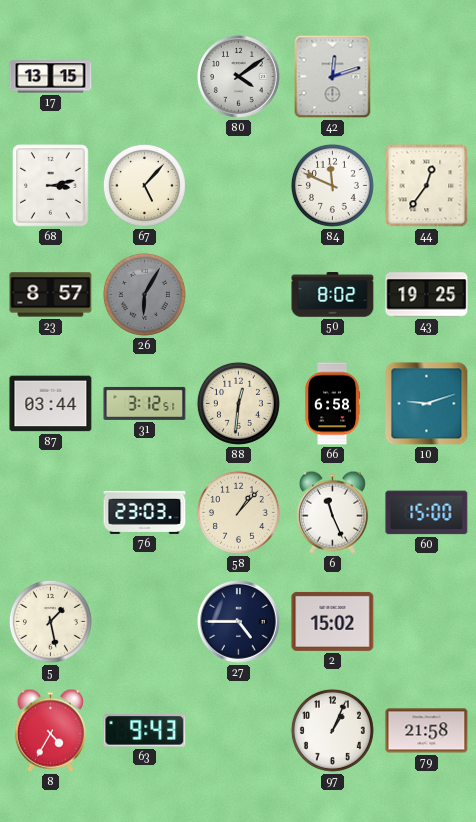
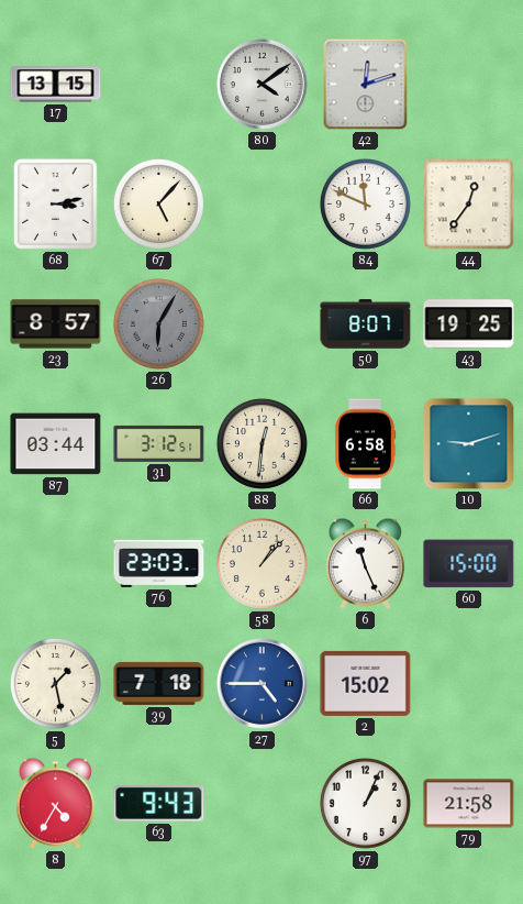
50: 8:02 -> 8:07
39: none -> 7:18
27 dial: navy -> blue
